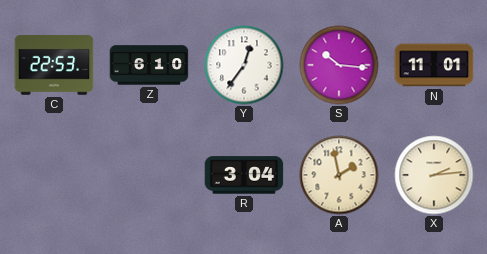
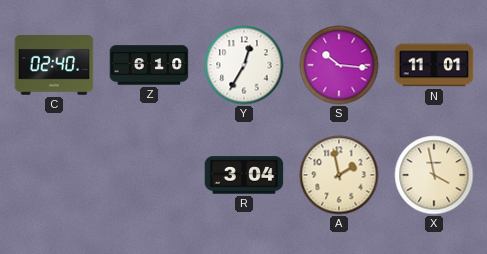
C: 22:53 -> 02:40
Y: 12:36 -> 12:35
X: 2:14 -> 3:58
